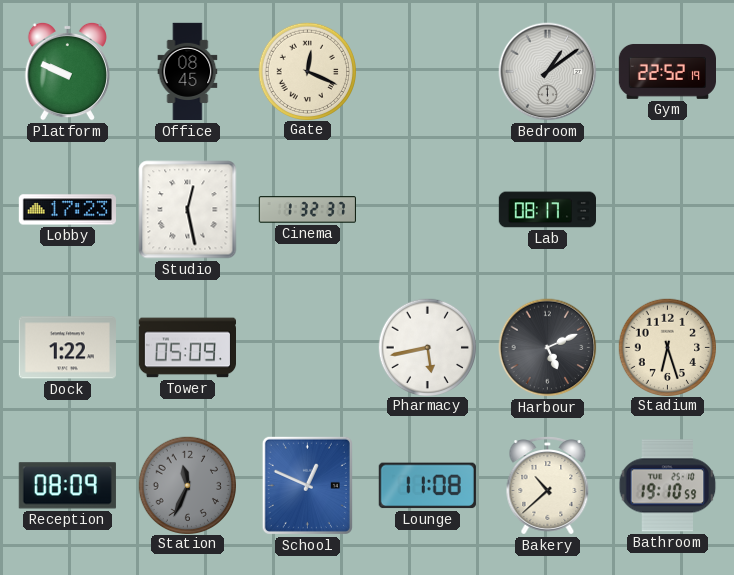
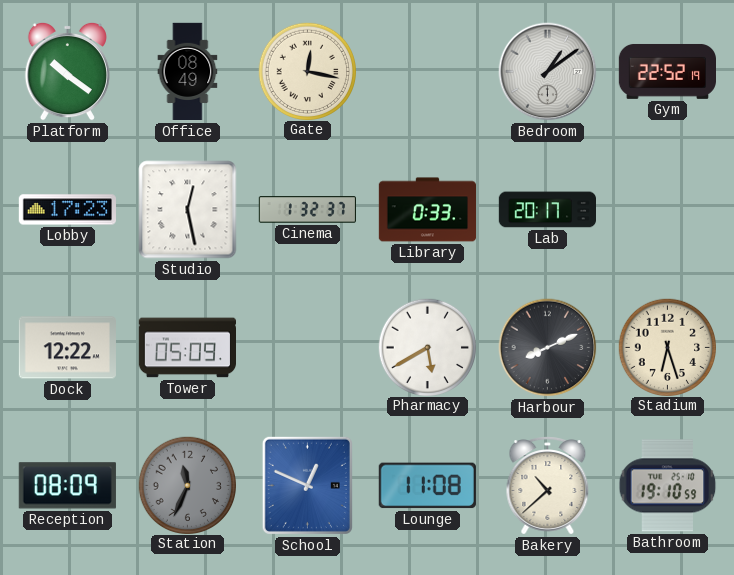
Platform: 9:49 -> 10:21
Office: 08:45 -> 08:49
Gate: 12:19 -> 12:17
Library: none -> 0:33
Lab: 08:17 -> 20:17
Dock: 1:22 -> 12:22
Pharmacy: 5:43 -> 5:40
Harbour: 5:11 -> 8:11
